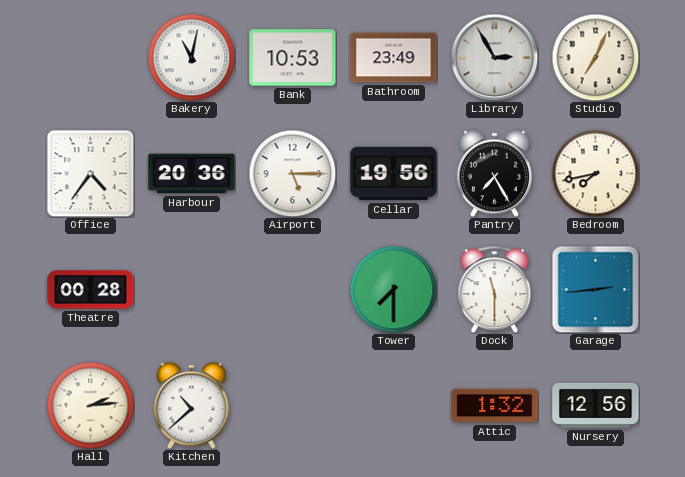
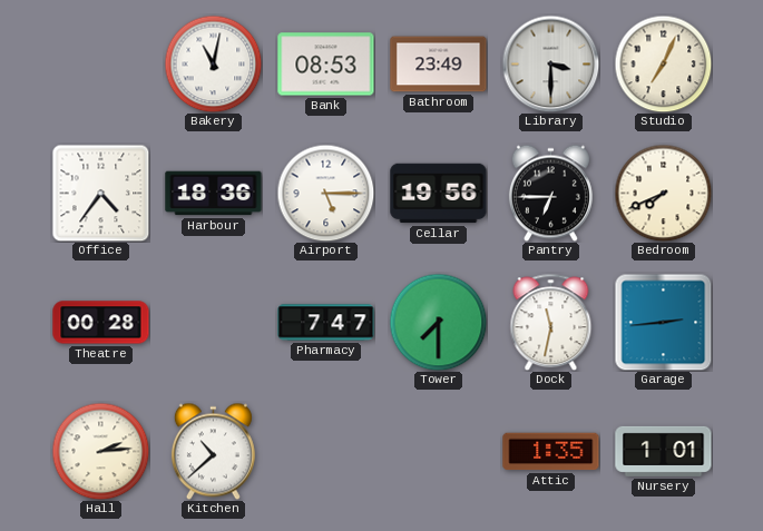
Bank: 10:53 -> 08:53
Library: 2:55 -> 3:30
Harbour: 20:36 -> 18:36
Pantry: 7:25 -> 6:45
Bedroom: 7:43 -> 7:41
Pharmacy: none -> 7:47
Dock: 11:30 -> 11:32
Attic: 1:32 -> 1:35
Nursery: 12:56 -> 1:01
